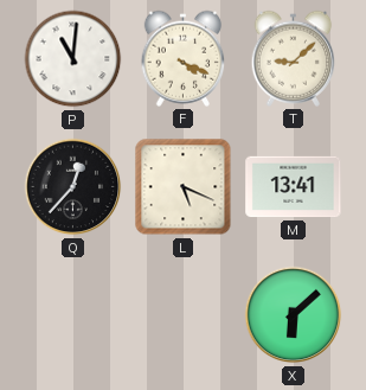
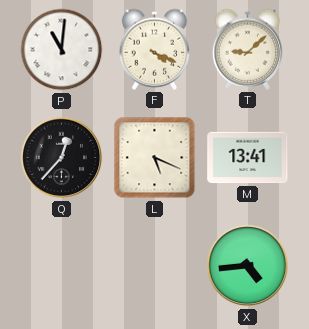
X: 6:08 -> 4:44
